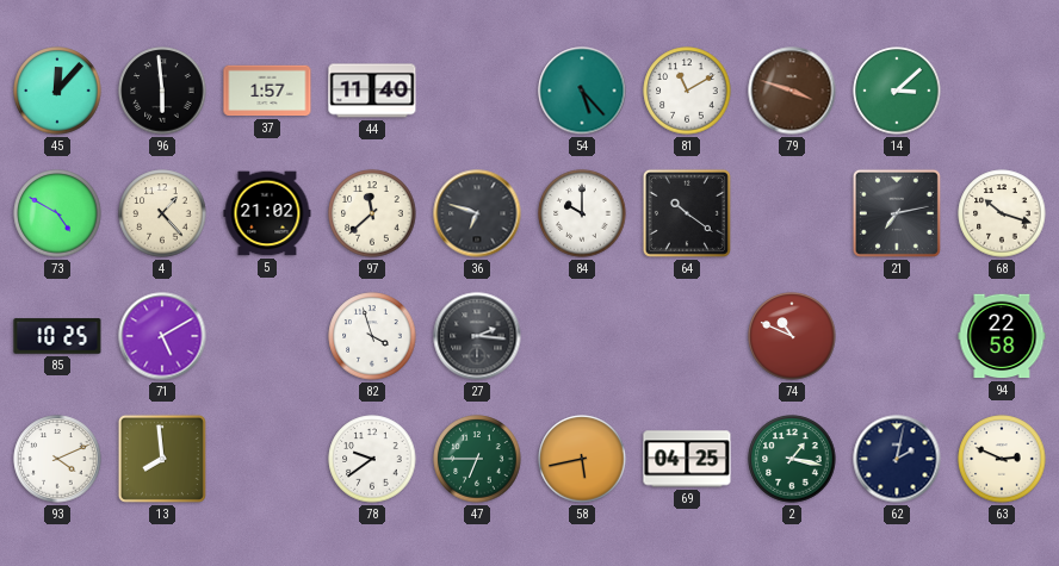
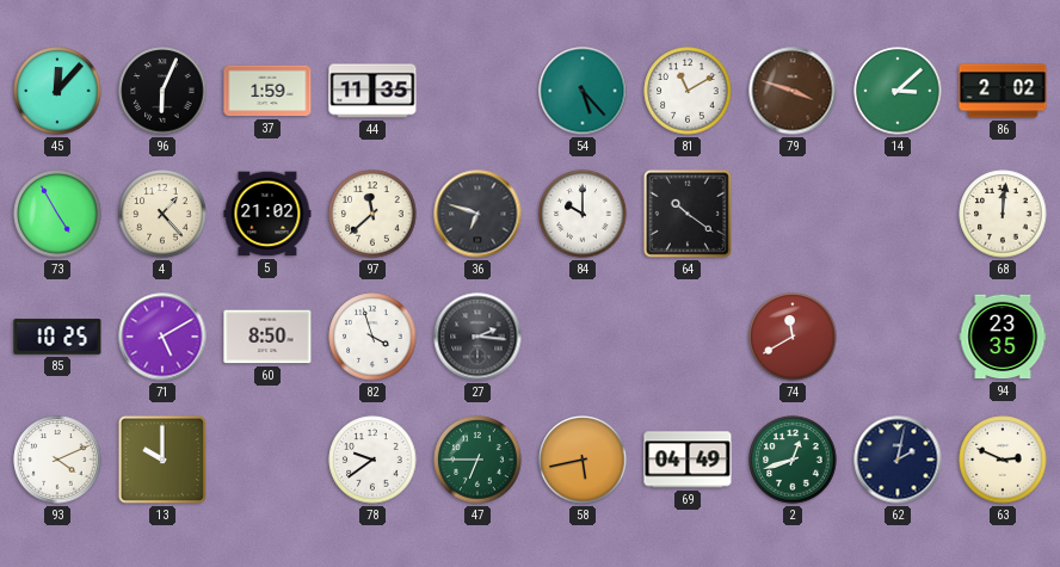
96: 5:59 -> 6:04
37: 1:57 -> 1:59
44: 11:40 -> 11:35
86: none -> 2:02
73: 4:50 -> 4:55
21: 7:13 -> none
68: 10:18 -> 12:01
60: none -> 8:50
74: 10:49 -> 11:40
94: 22:58 -> 23:35
13: 7:59 -> 10:00
69: 04:25 -> 04:49
2: 1:17 -> 12:42
